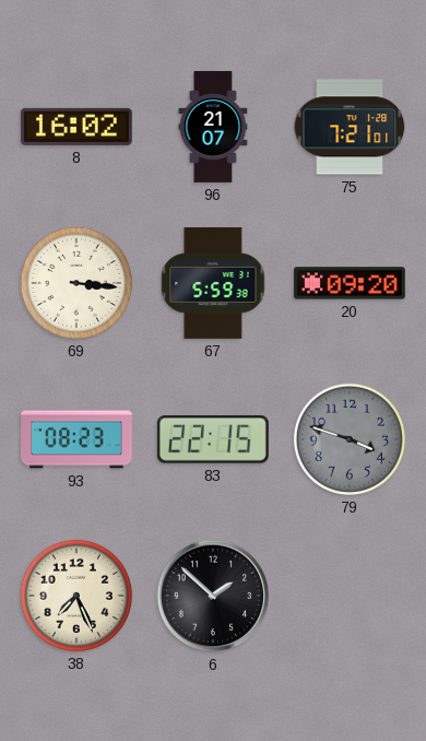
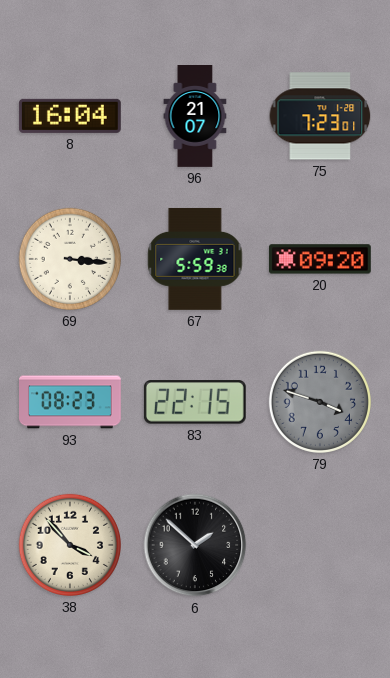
8: 16:02 -> 16:04
75: 7:21 -> 7:23
38: 7:26 -> 3:53
